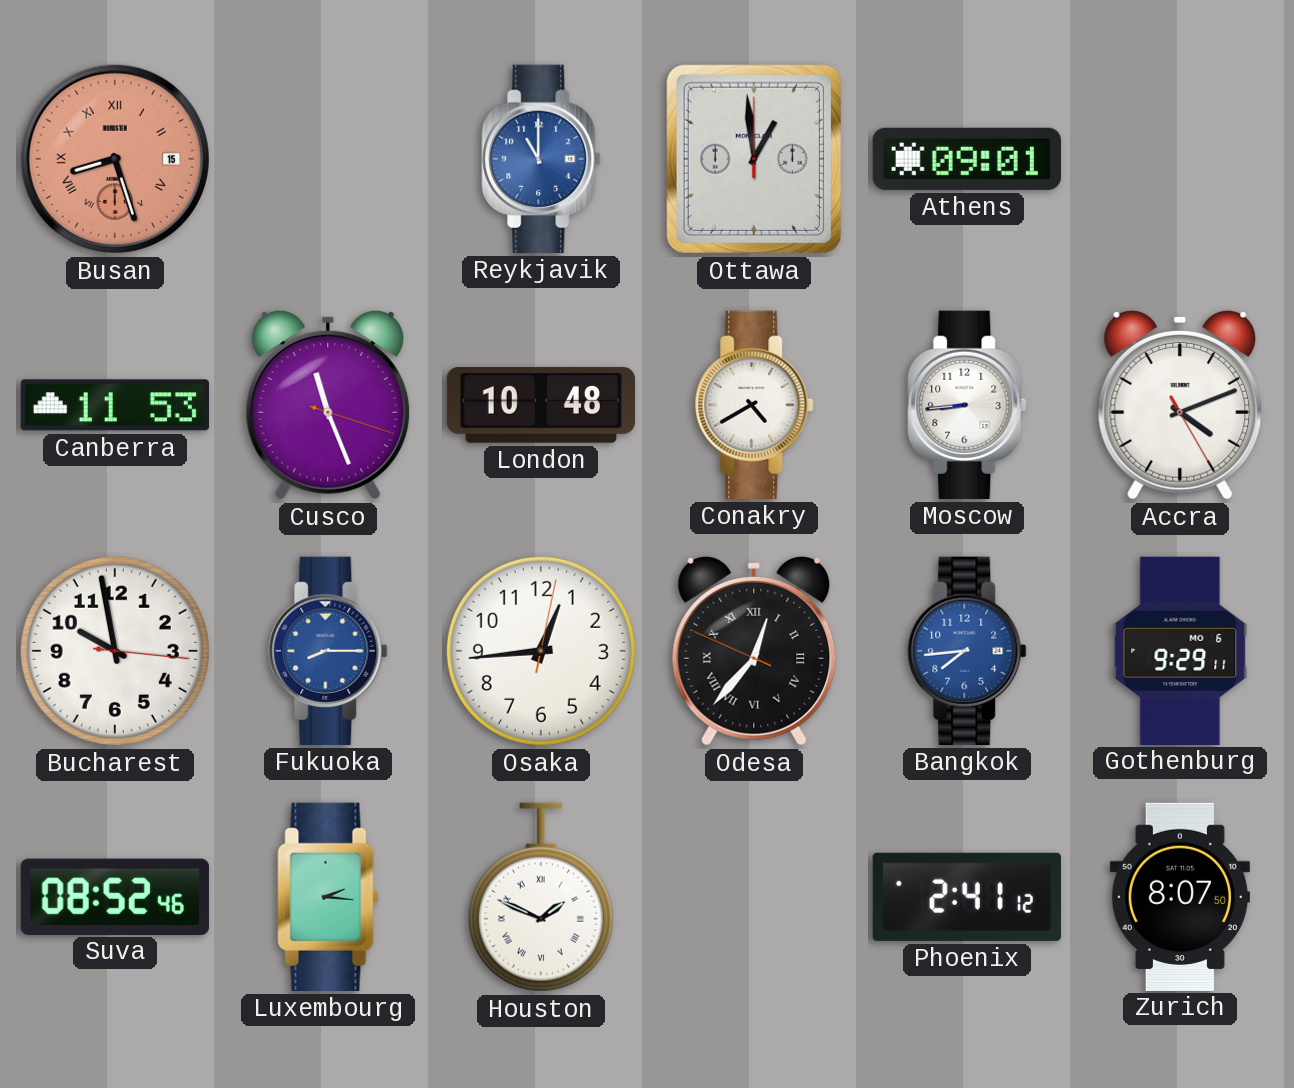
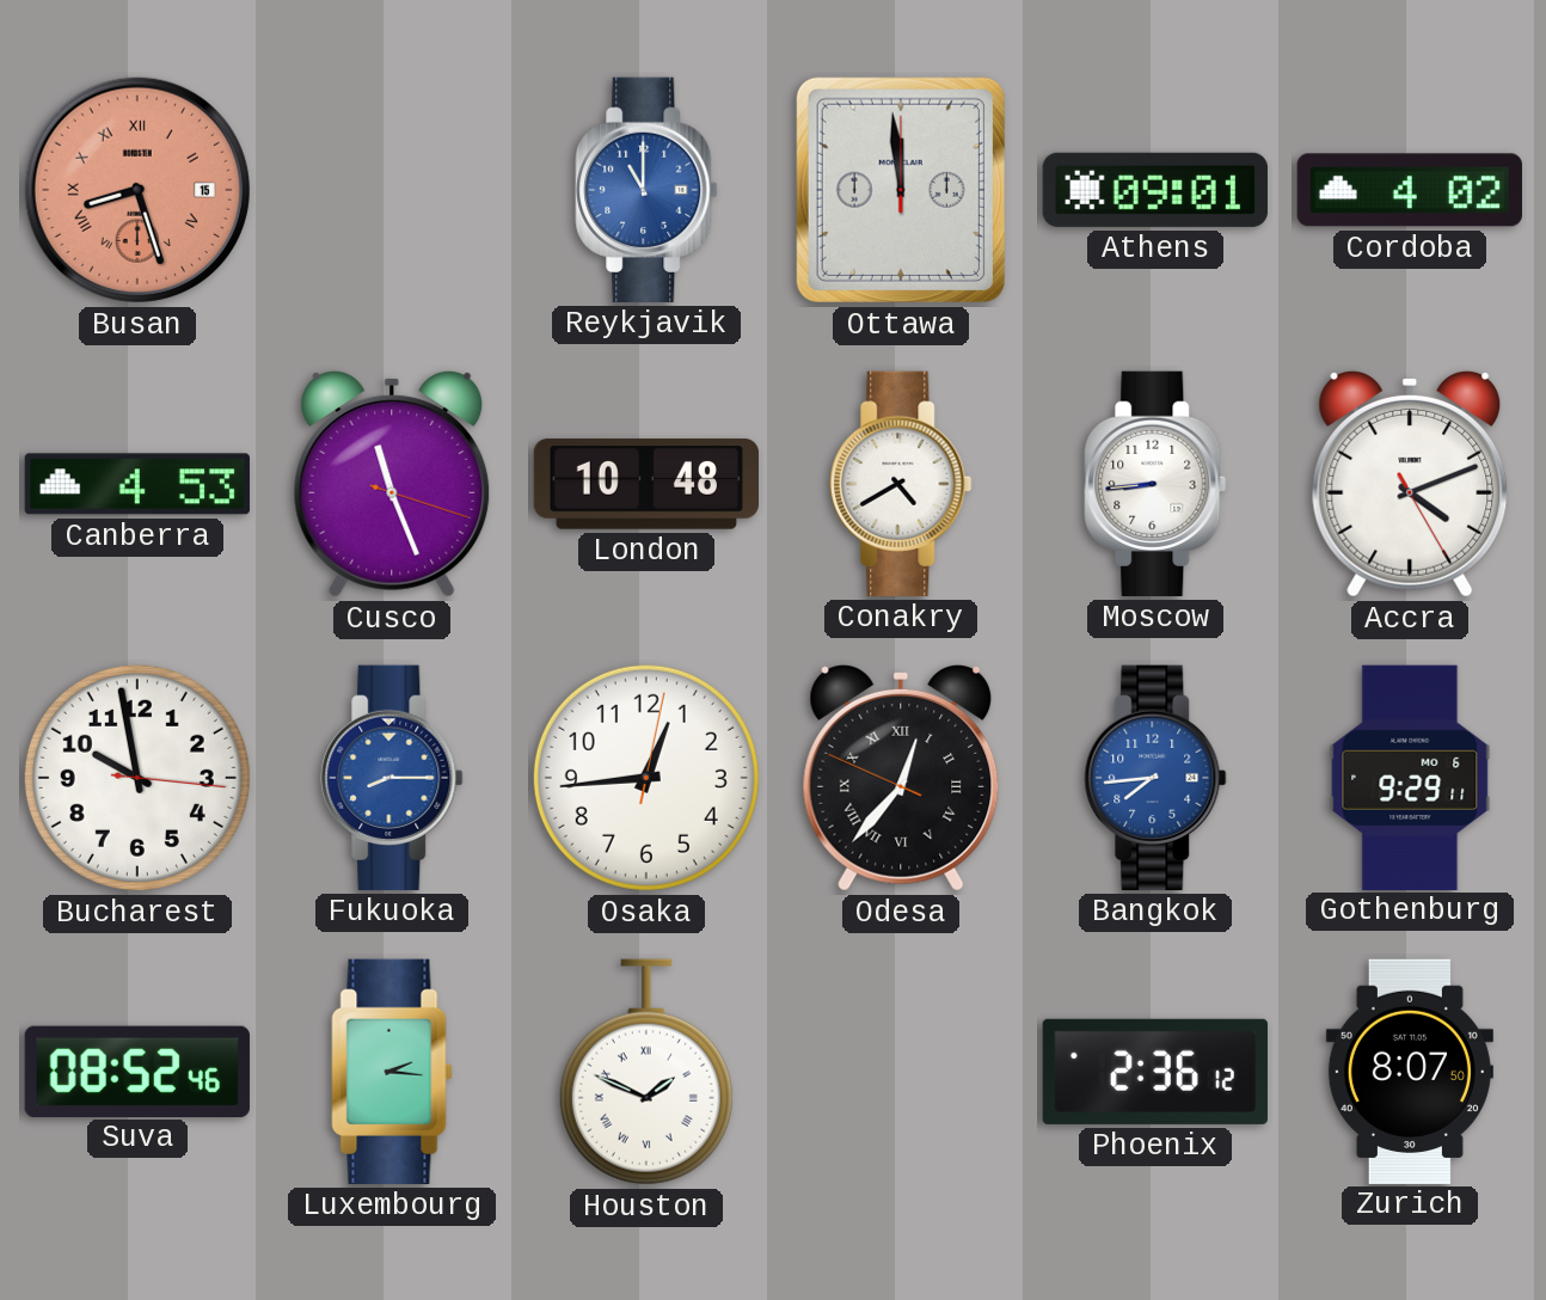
Ottawa: 12:59 -> 11:59
Cordoba: none -> 4:02
Canberra: 11:53 -> 4:53
Phoenix: 2:41 -> 2:36
